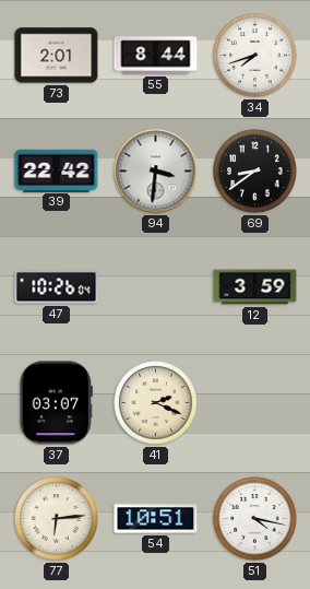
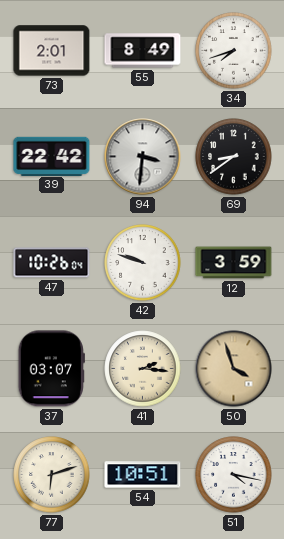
55: 8:44 -> 8:49
42: none -> 9:48
41: 2:19 -> 2:16
50: none -> 3:57
77: 6:14 -> 6:12
